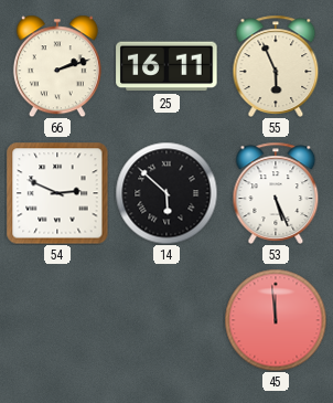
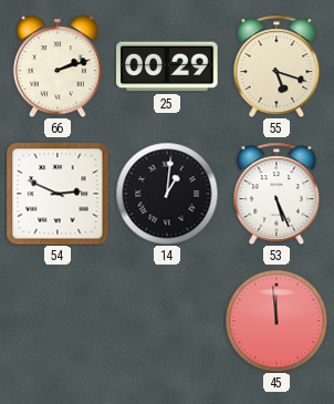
25: 16:11 -> 00:29
55: 5:56 -> 5:18
14: 5:52 -> 1:01
